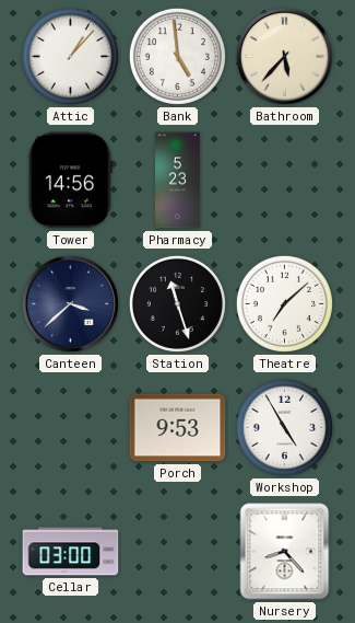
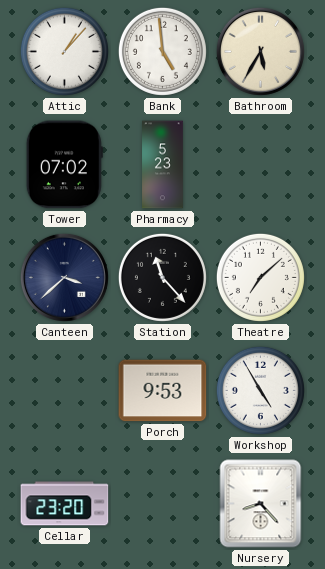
Bathroom: 5:37 -> 5:35
Tower: 14:56 -> 07:02
Station: 11:27 -> 11:23
Cellar: 03:00 -> 23:20
